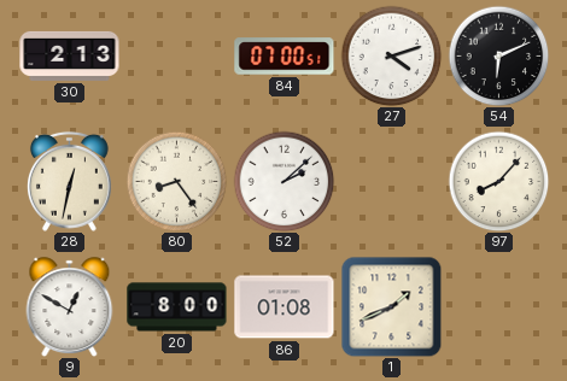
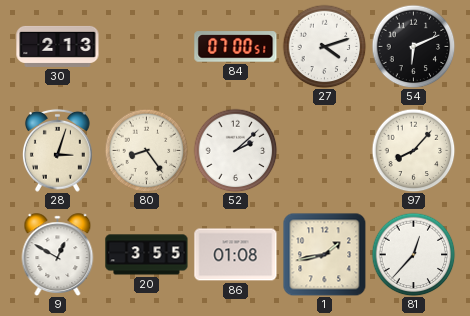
28: 12:32 -> 3:03
20: 8:00 -> 3:55
1: 1:41 -> 1:43
81: none -> 12:37
